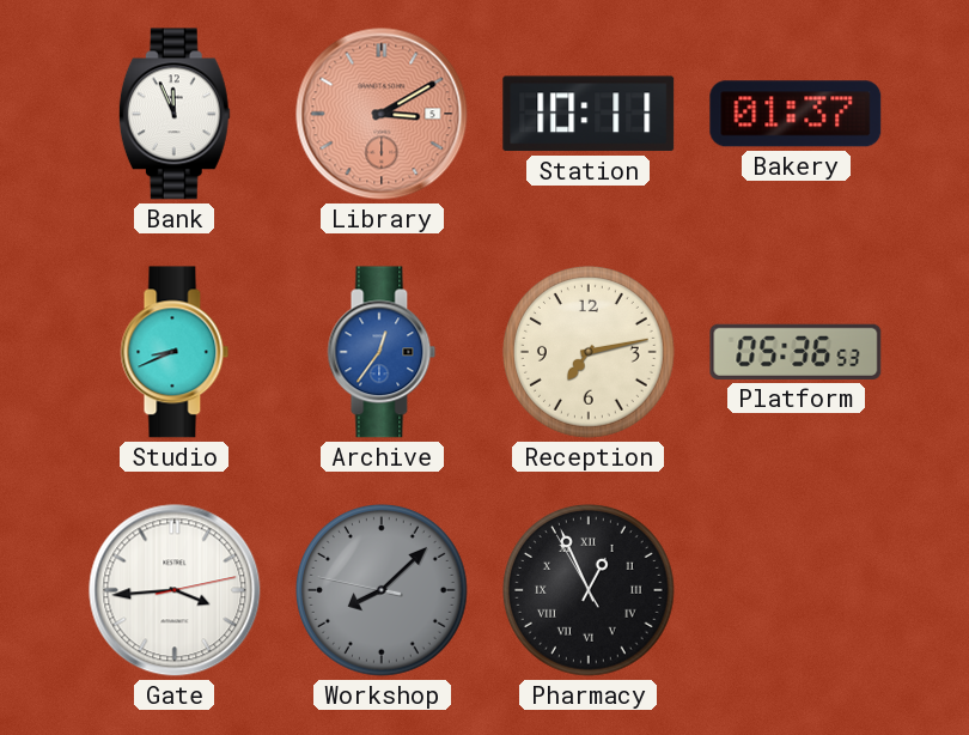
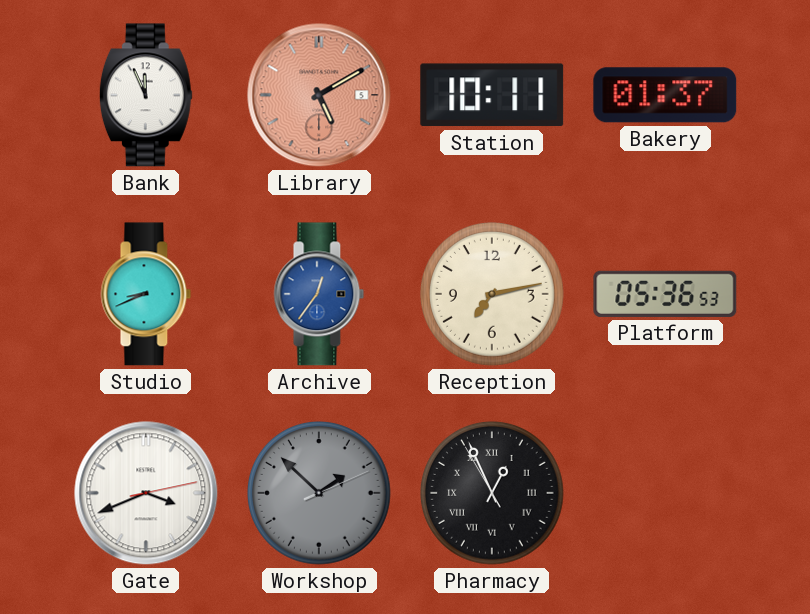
Library: 3:10 -> 5:10
Gate: 3:44 -> 3:41
Workshop: 8:07 -> 1:52
